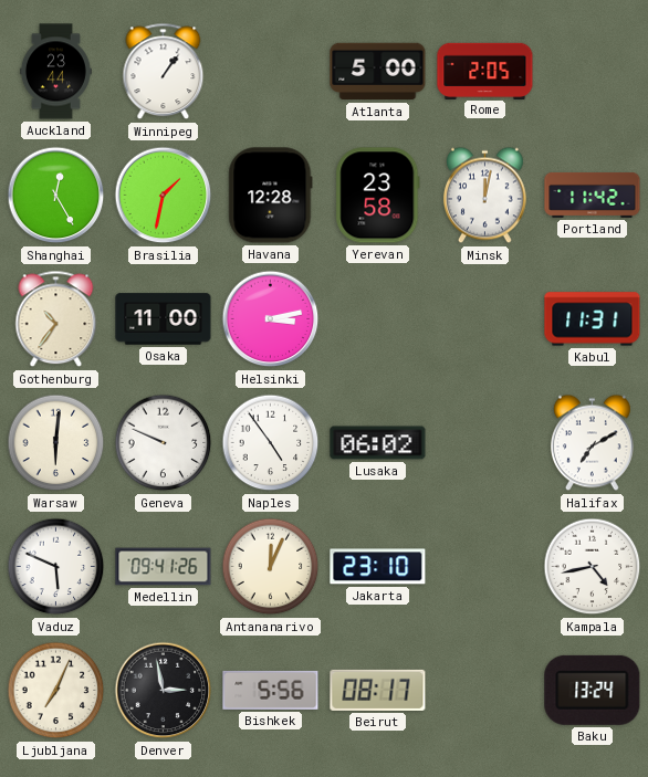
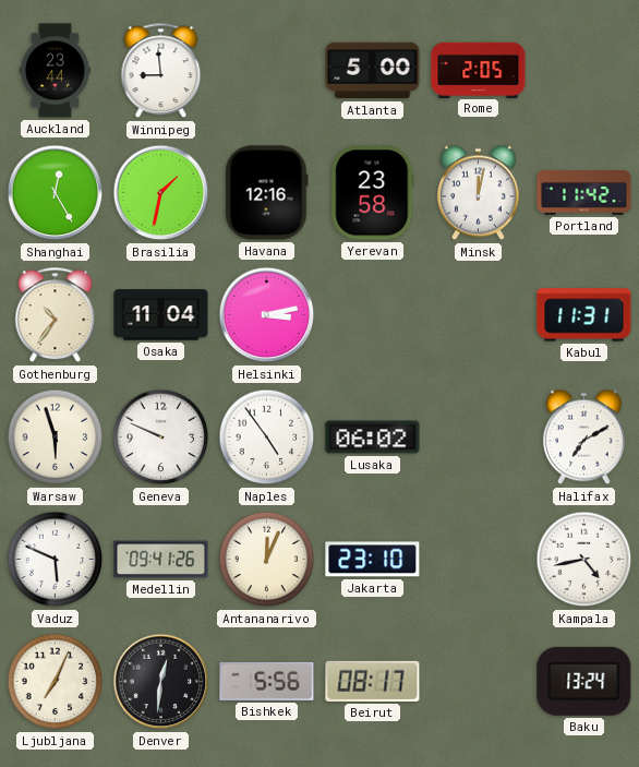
Winnipeg: 1:06 -> 8:59
Havana: 12:28 -> 12:16
Osaka: 11:00 -> 11:04
Warsaw: 6:01 -> 5:57
Denver: 2:58 -> 12:31
